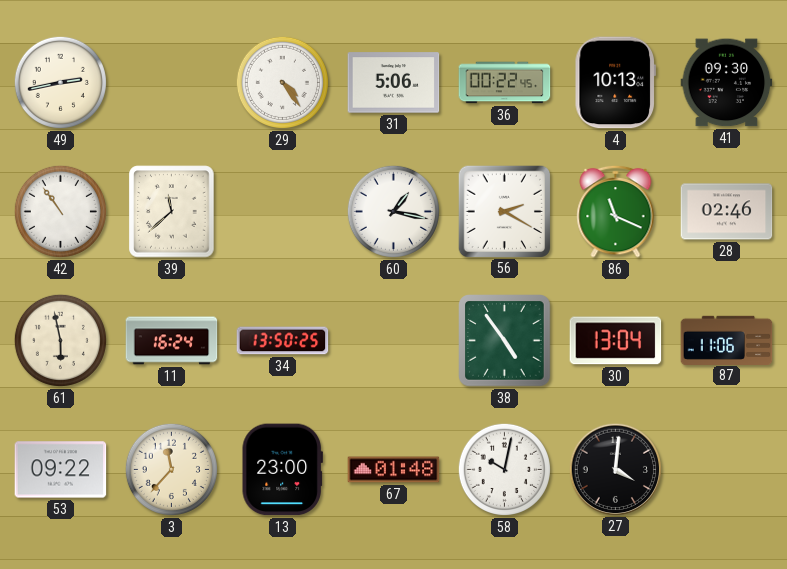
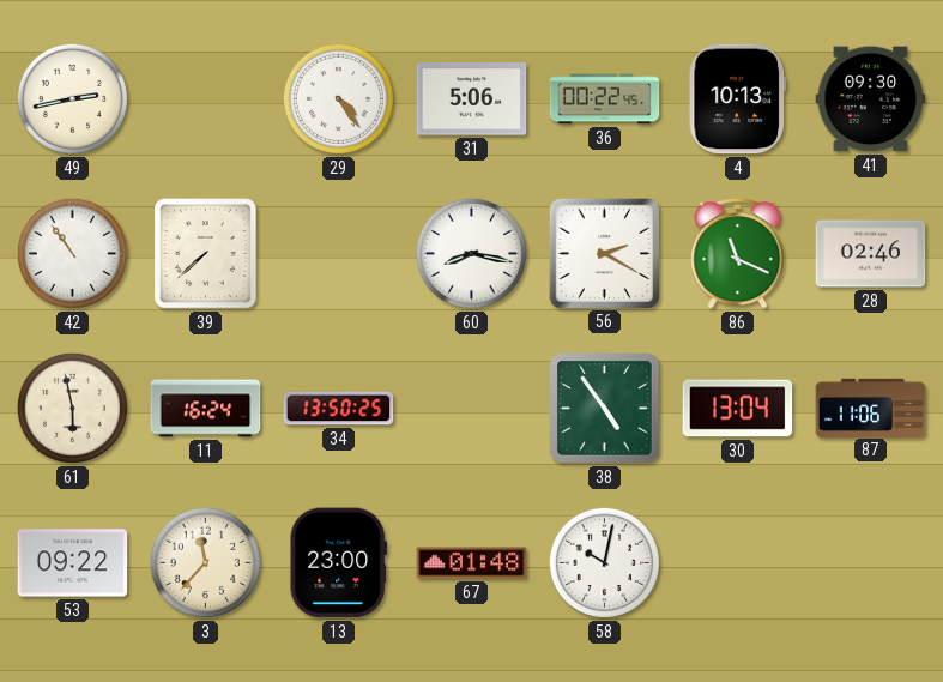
39: 11:38 -> 7:38
60: 1:17 -> 8:17
27: 4:01 -> none
